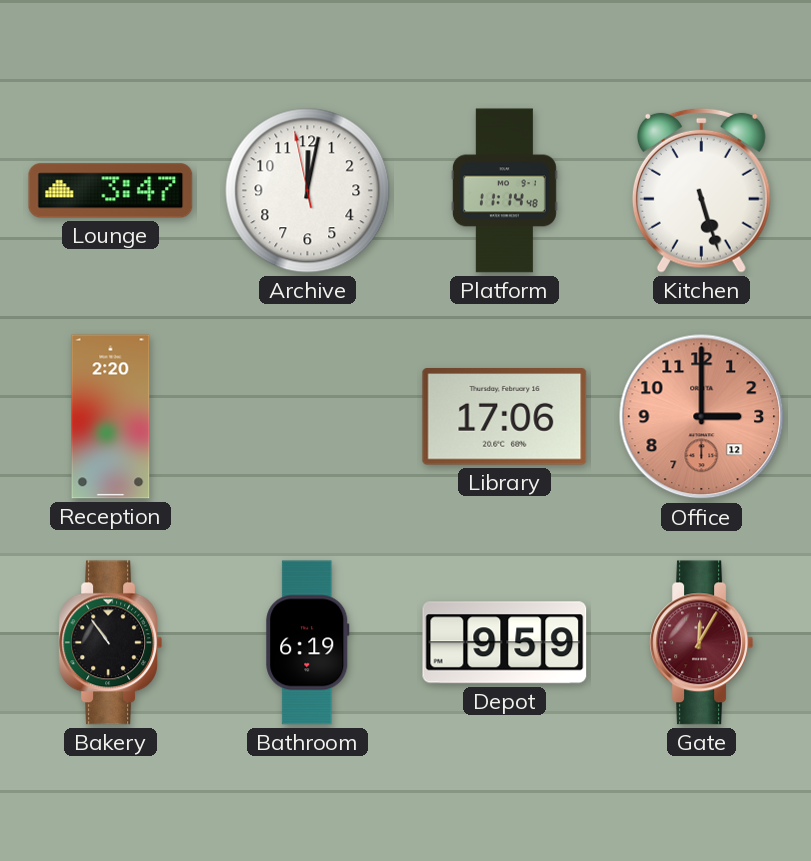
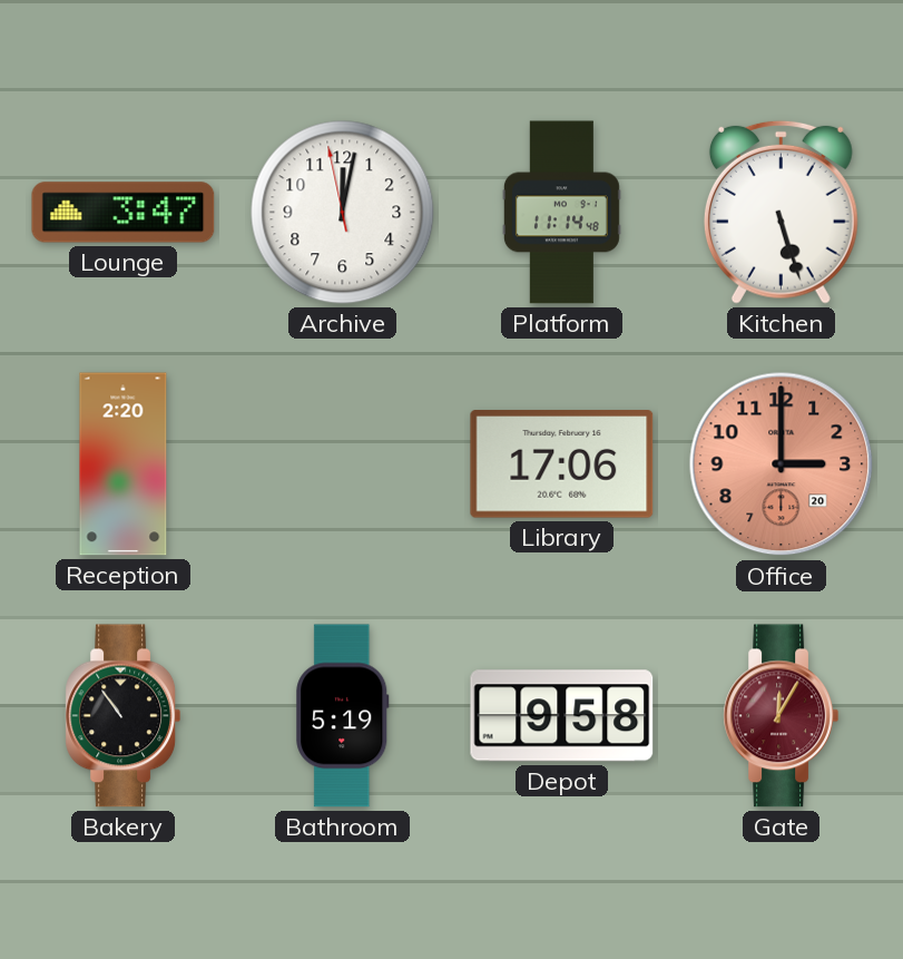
Office date: 12 -> 20
Bathroom: 6:19 -> 5:19
Depot: 9:59 -> 9:58
